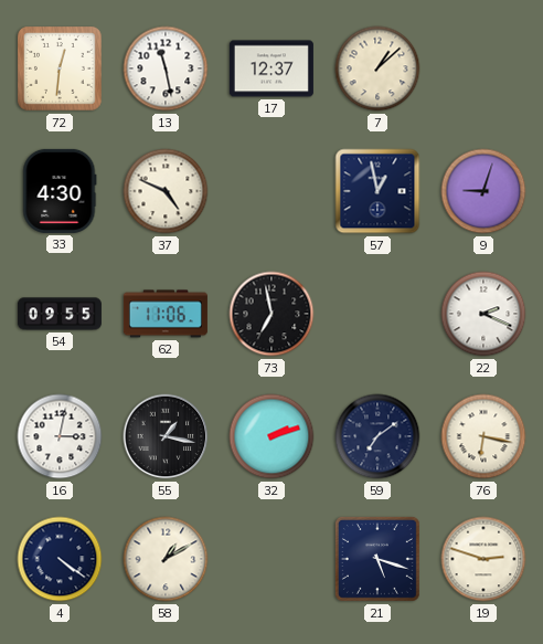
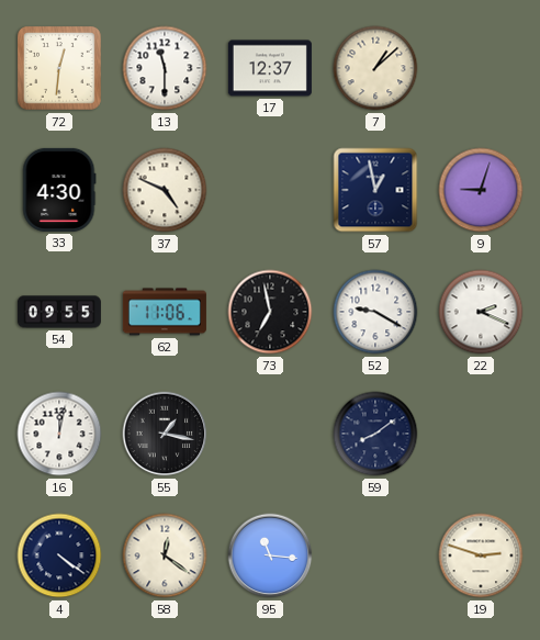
13: 11:28 -> 11:30
52: none -> 9:20
16: 3:02 -> 12:02
32: 2:12 -> none
59: 7:09 -> 8:09
76: 6:17 -> none
58: 1:10 -> 12:21
95: none -> 11:16
21: 5:18 -> none
